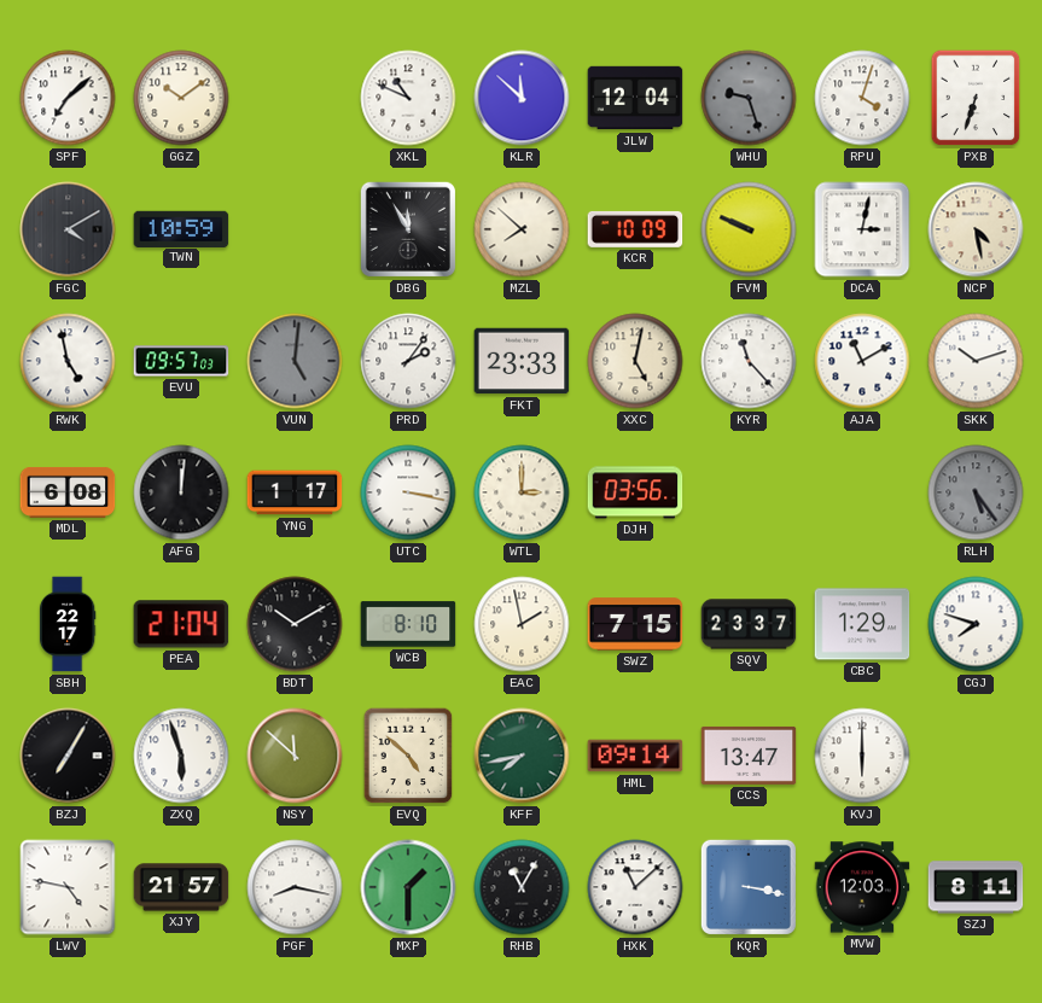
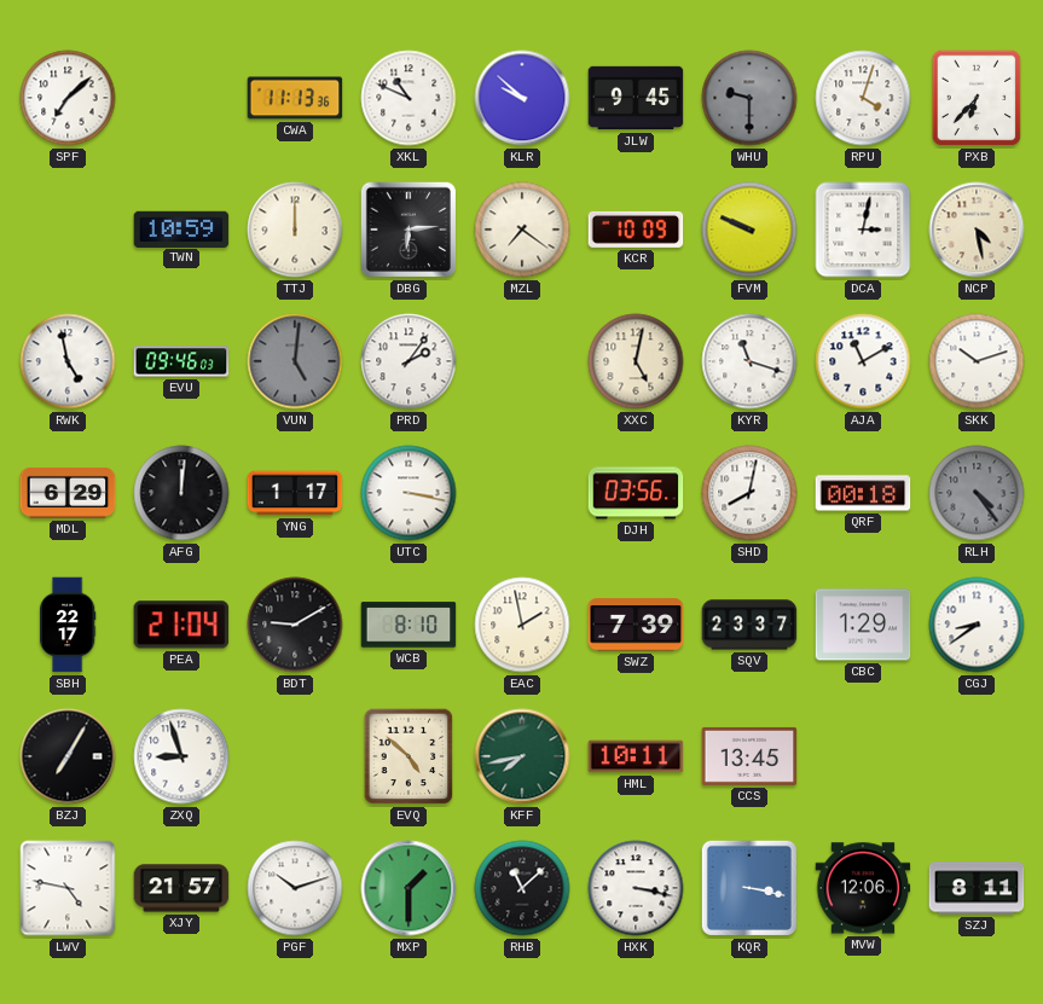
GGZ: 10:09 -> none
CWA: none -> 11:13
KLR: 11:52 -> 9:52
JLW: 12:04 -> 9:45
WHU: 9:27 -> 9:30
PXB: 6:33 -> 6:37
FGC: 4:10 -> none
TTJ: none -> 12:00
DBG: 11:55 -> 6:14
MZL: 7:52 -> 7:21
EVU: 09:57 -> 09:46
FKT: 23:33 -> none
KYR: 11:23 -> 11:18
MDL: 6:08 -> 6:29
WTL: 3:00 -> none
SHD: none -> 8:02
QRF: none -> 00:18
RLH: 5:24 -> 4:24
BDT: 10:10 -> 9:10
SWZ: 7:15 -> 7:39
CGJ: 7:48 -> 8:39
ZXQ: 5:57 -> 8:57
NSY: 11:52 -> none
HML: 09:14 -> 10:11
CCS: 13:47 -> 13:45
KVJ: 6:00 -> none
PGF: 8:17 -> 10:12
RHB: 11:05 -> 11:08
HXK: 11:08 -> 3:17
MVW: 12:03 -> 12:06
